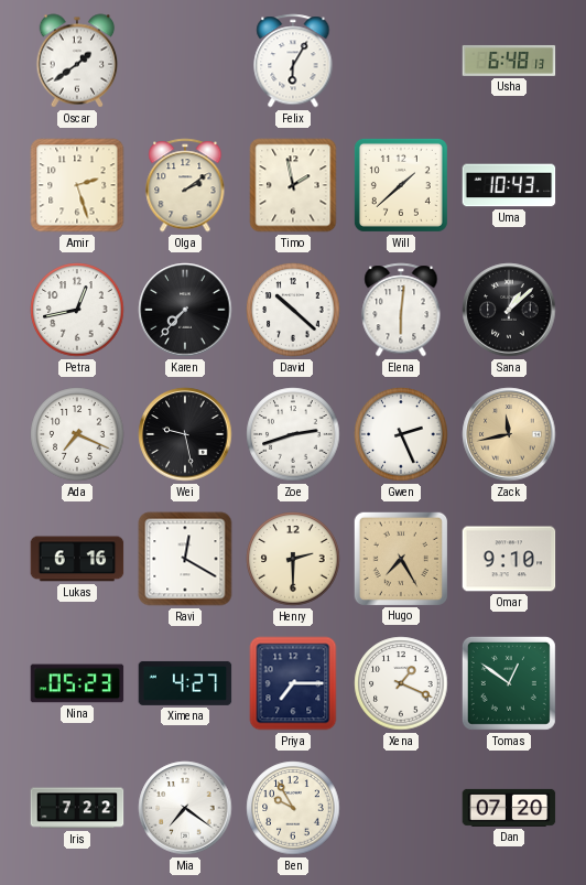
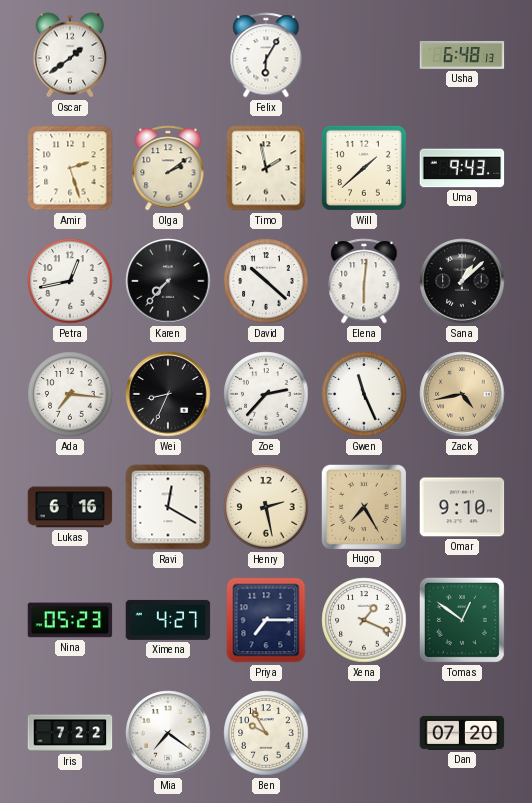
Uma: 10:43 -> 9:43
Ada: 7:19 -> 7:16
Wei: 9:28 -> 8:34
Zoe: 2:42 -> 2:37
Gwen: 2:26 -> 11:26
Zack: 11:43 -> 4:43
Henry: 2:30 -> 2:28
